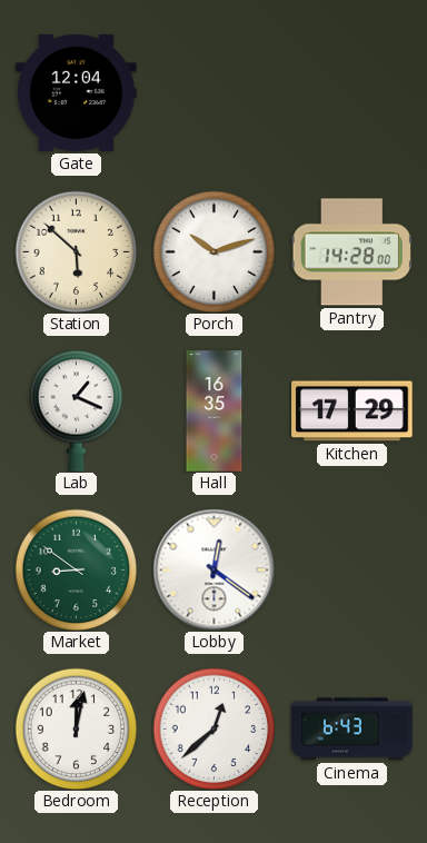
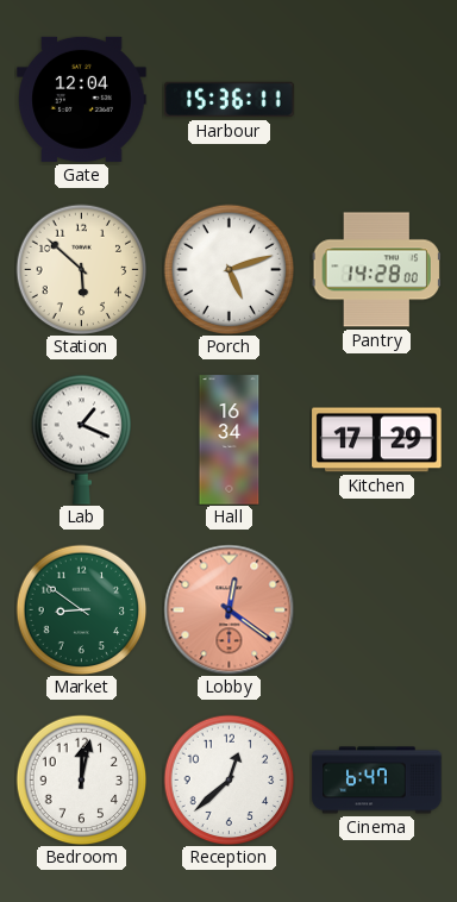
Harbour: none -> 15:36
Porch: 10:12 -> 5:12
Hall: 16:35 -> 16:34
Lobby dial: white -> salmon
Cinema: 6:43 -> 6:47
